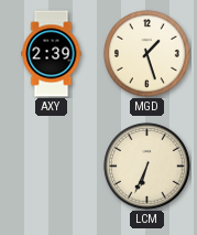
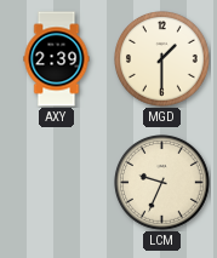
MGD: 1:27 -> 1:30
LCM: 6:34 -> 9:34
